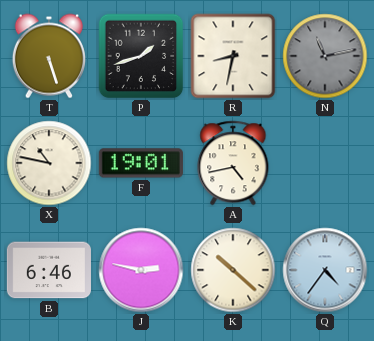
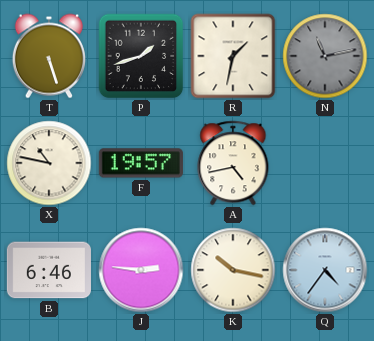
R: 8:32 -> 1:32
F: 19:01 -> 19:57
J: 2:47 -> 2:46
K: 10:22 -> 10:17
